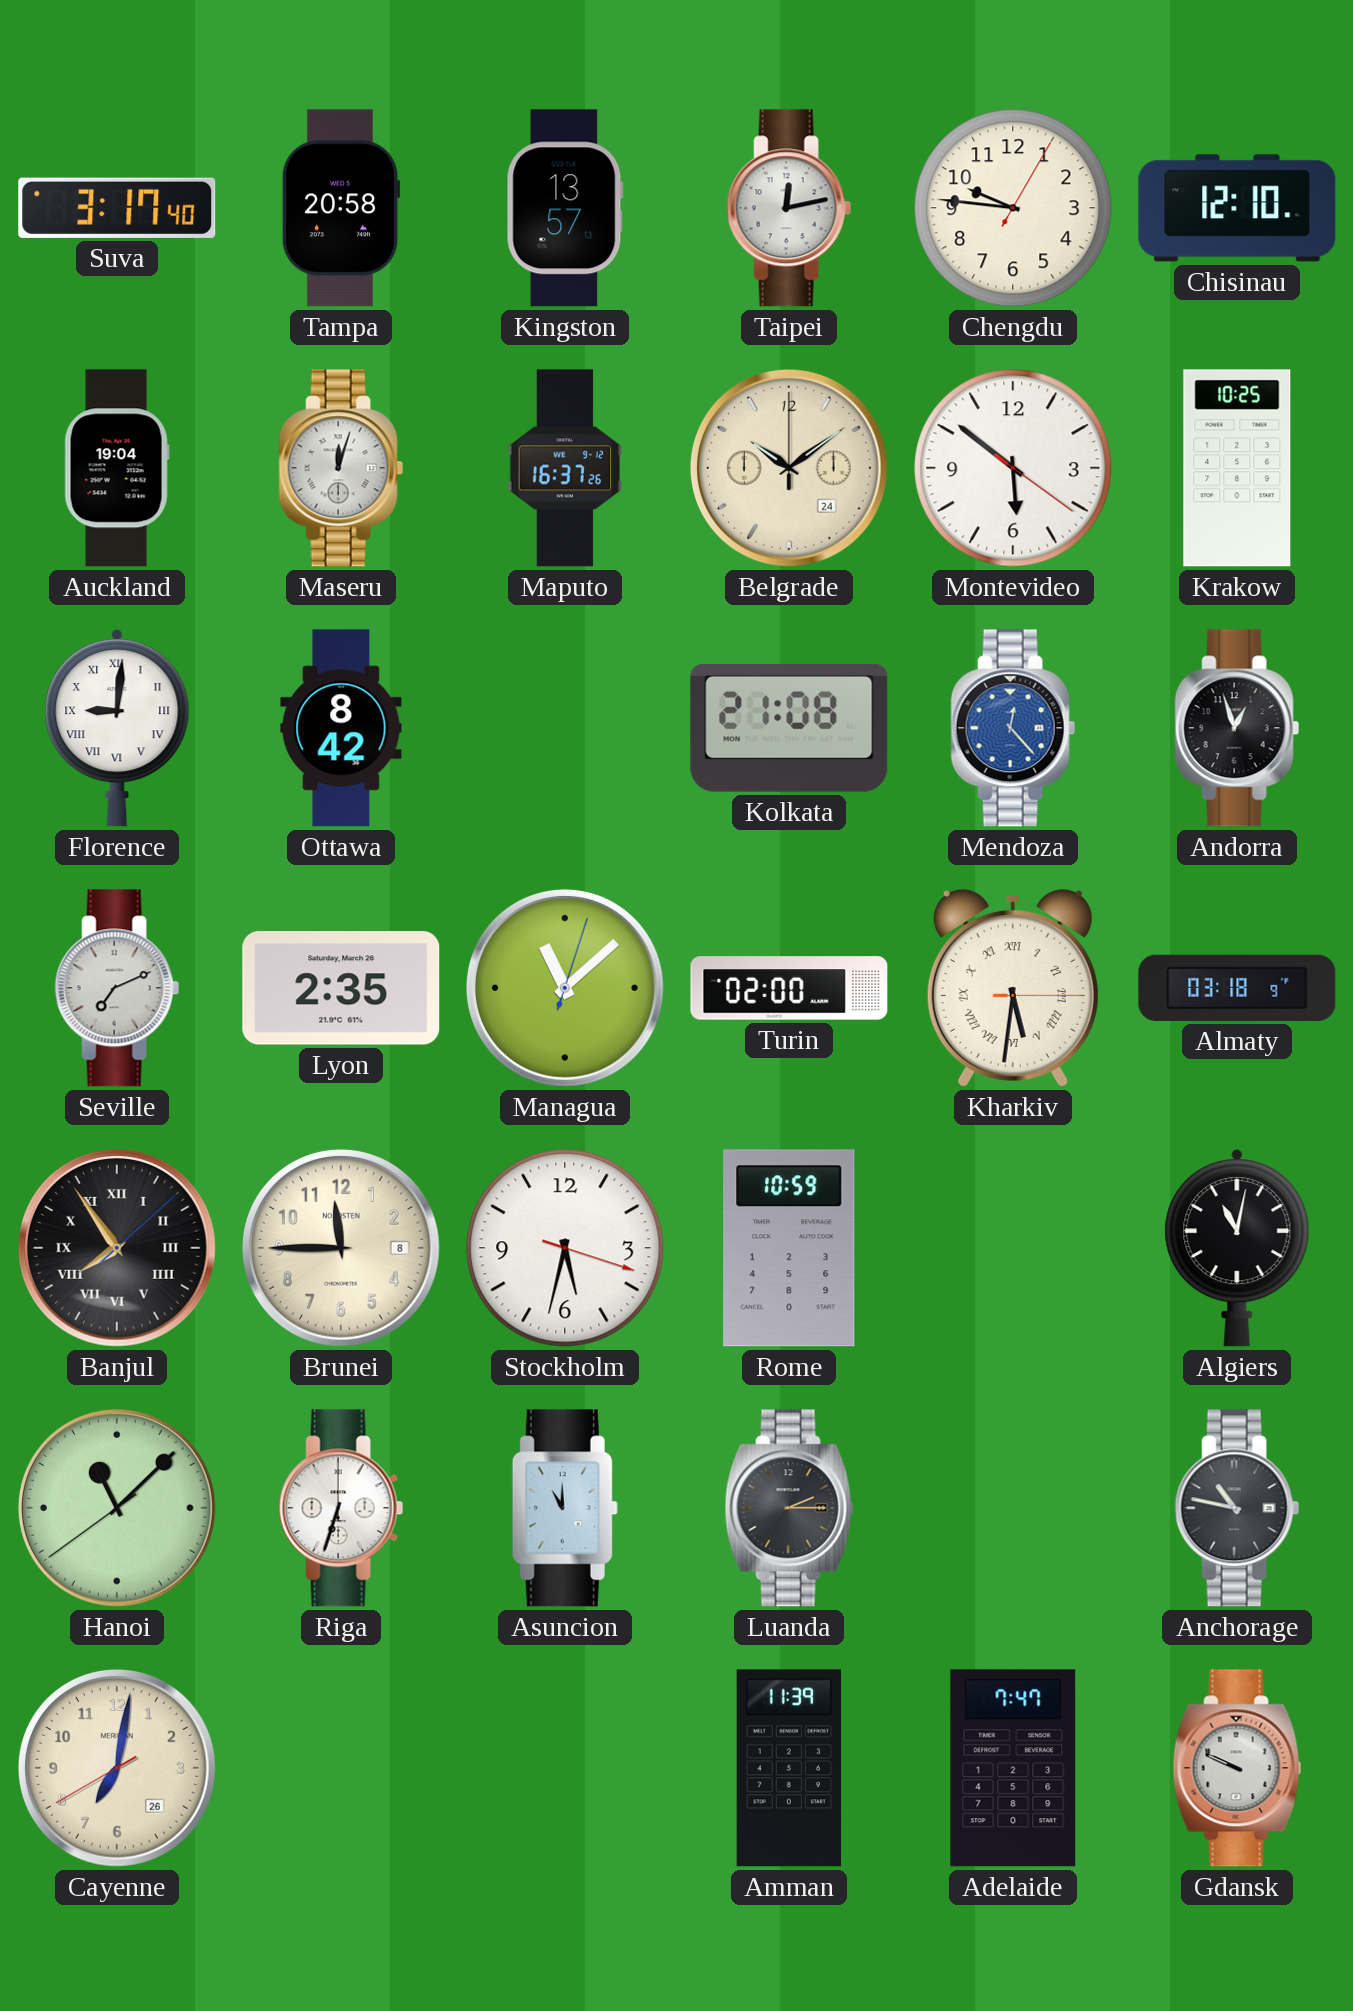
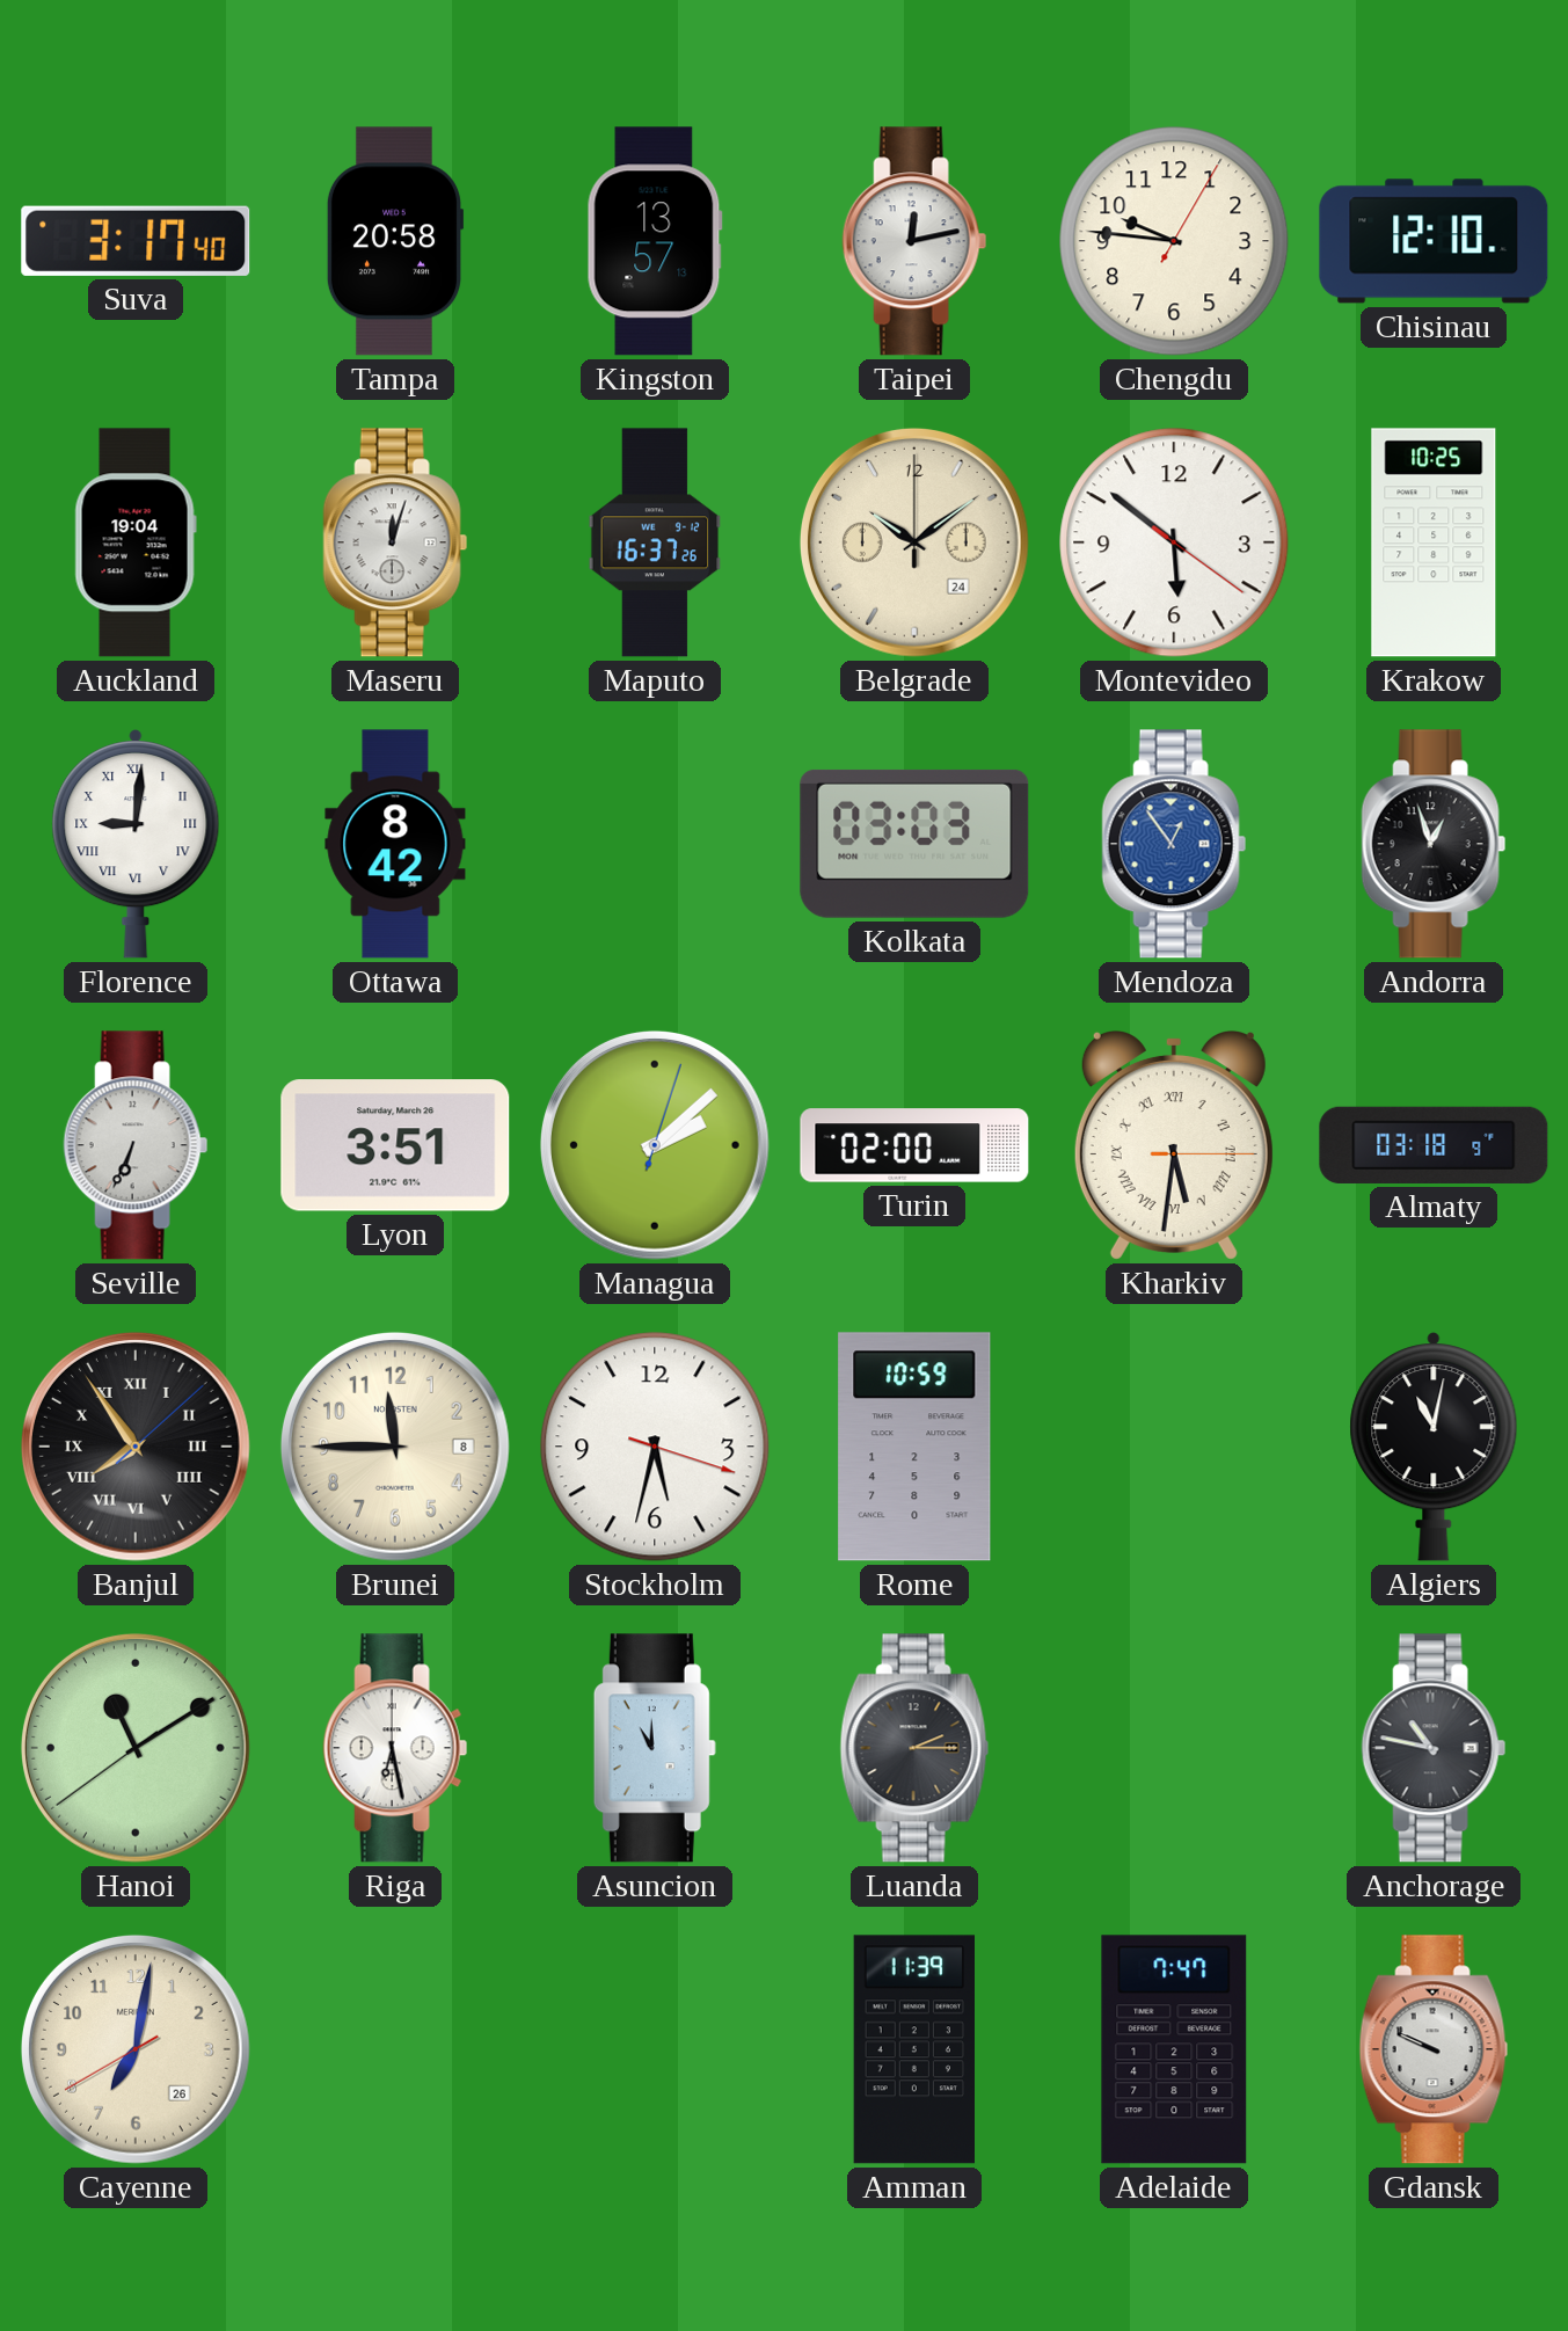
Kolkata: 21:08 -> 03:03
Mendoza: 12:23 -> 12:54
Seville: 7:11 -> 6:34
Lyon: 2:35 -> 3:51
Managua: 11:08 -> 2:08
Hanoi: 11:07 -> 11:09
Riga: 6:33 -> 6:28
